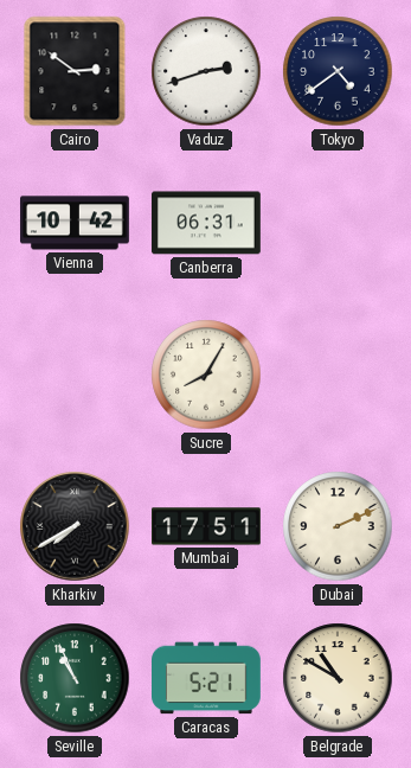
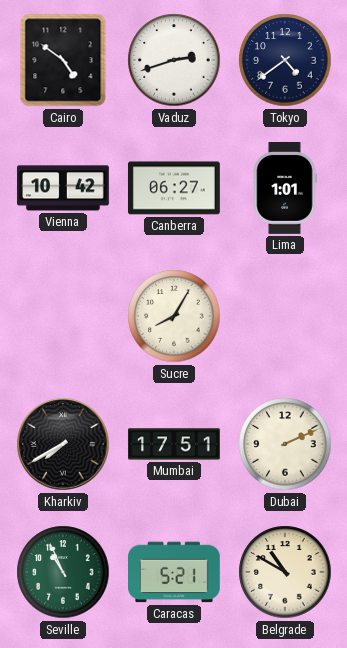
Cairo: 2:51 -> 4:51
Canberra: 06:31 -> 06:27
Lima: none -> 1:01
